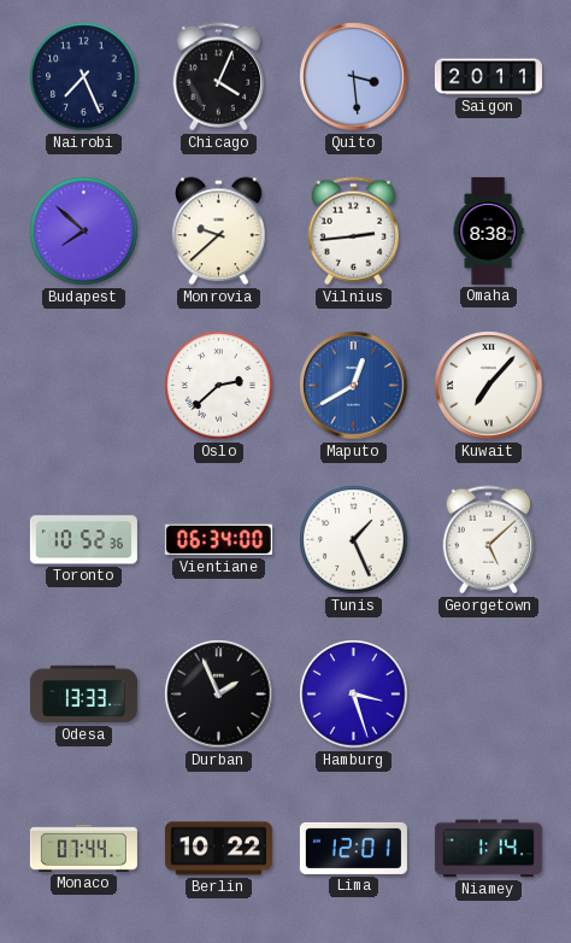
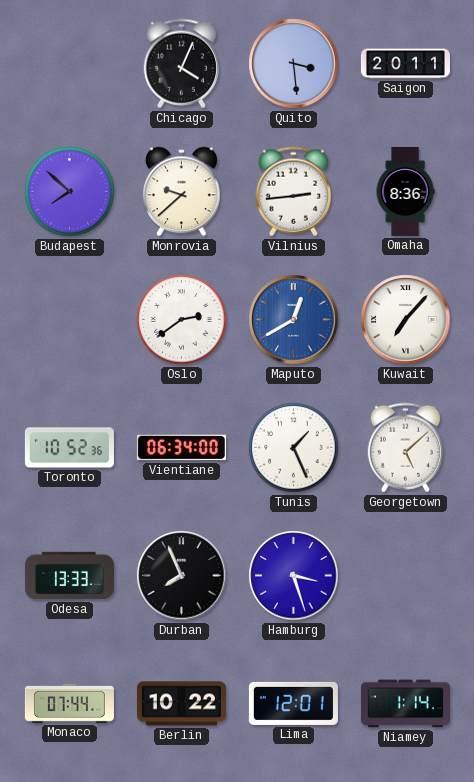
Nairobi: 7:26 -> none
Omaha: 8:38 -> 8:36
Oslo: 2:38 -> 2:39
Durban: 1:56 -> 7:56
